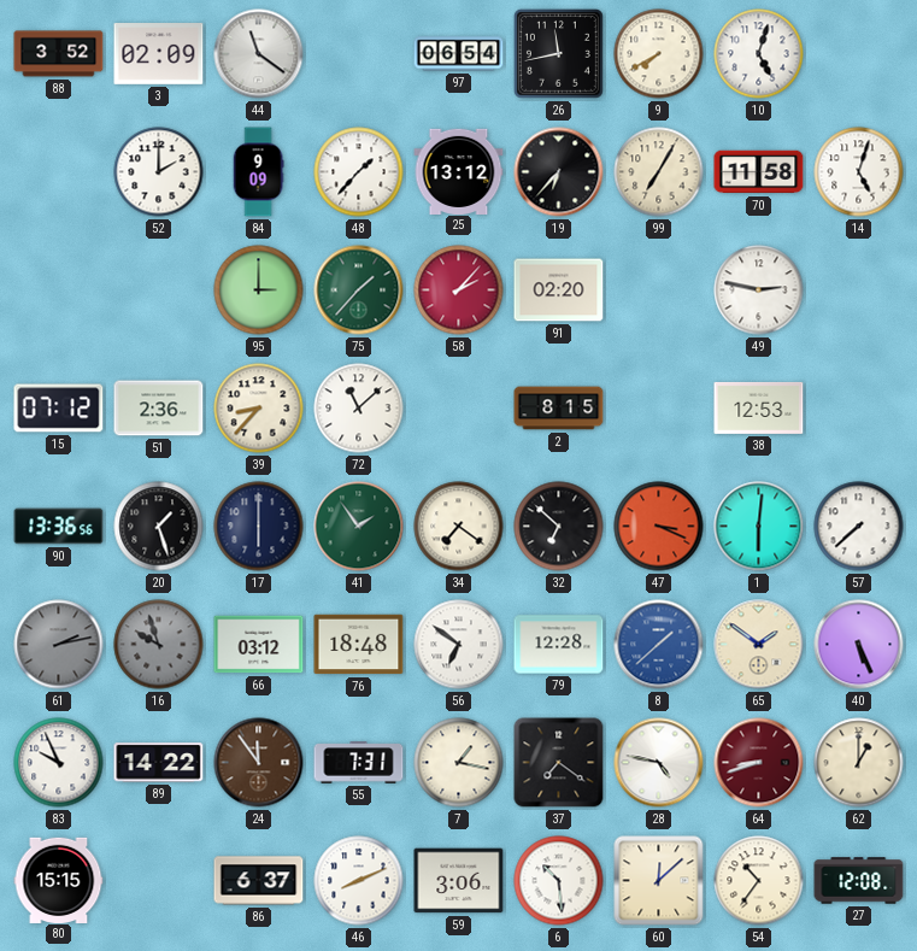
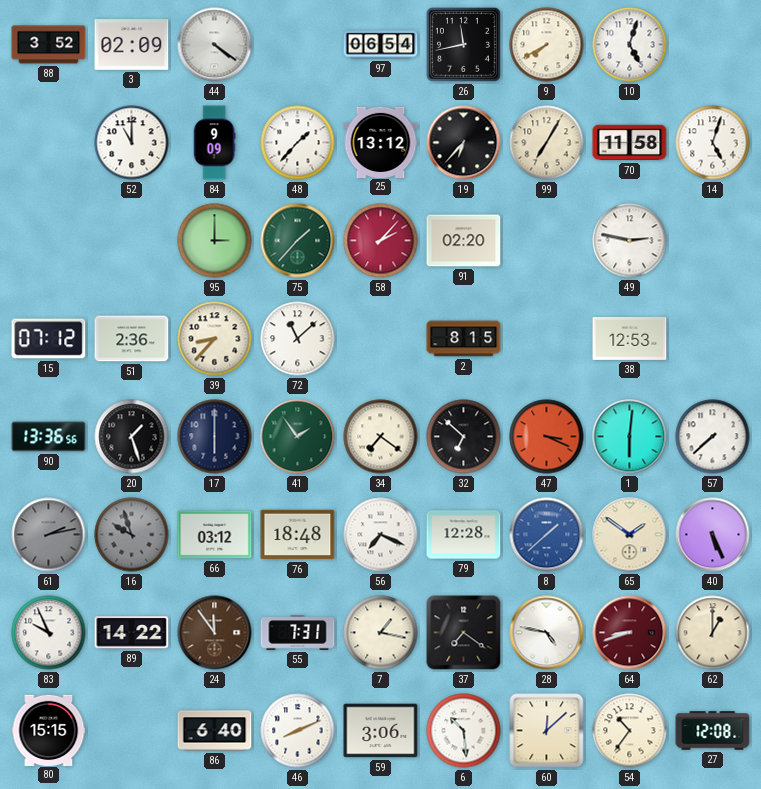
44: 11:21 -> 4:21
52: 2:00 -> 11:00
56: 6:51 -> 7:19
86: 6:37 -> 6:40
